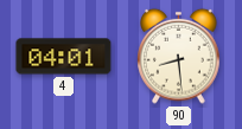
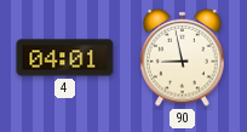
90: 8:29 -> 8:58
